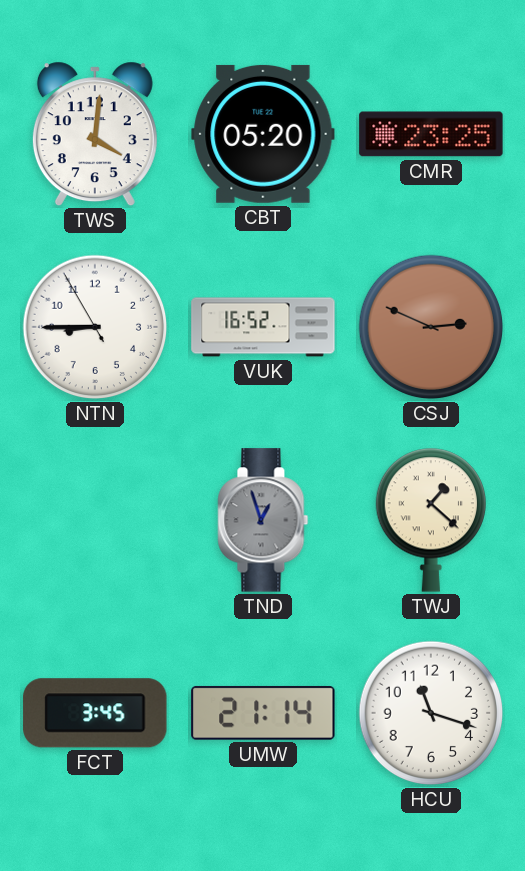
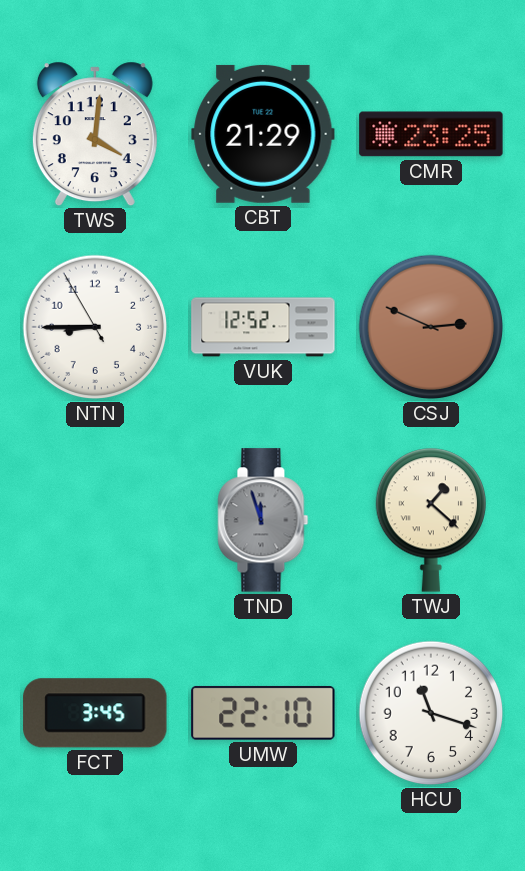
CBT: 05:20 -> 21:29
VUK: 16:52 -> 12:52
TND: 12:57 -> 11:57
UMW: 21:14 -> 22:10
